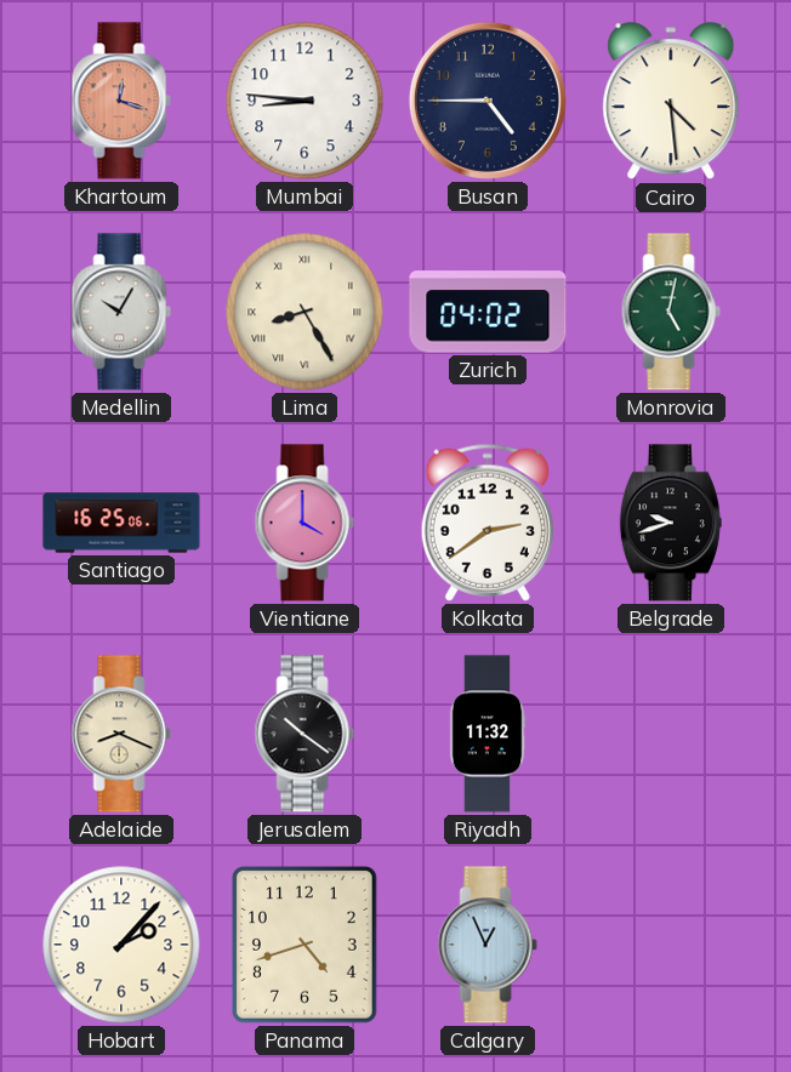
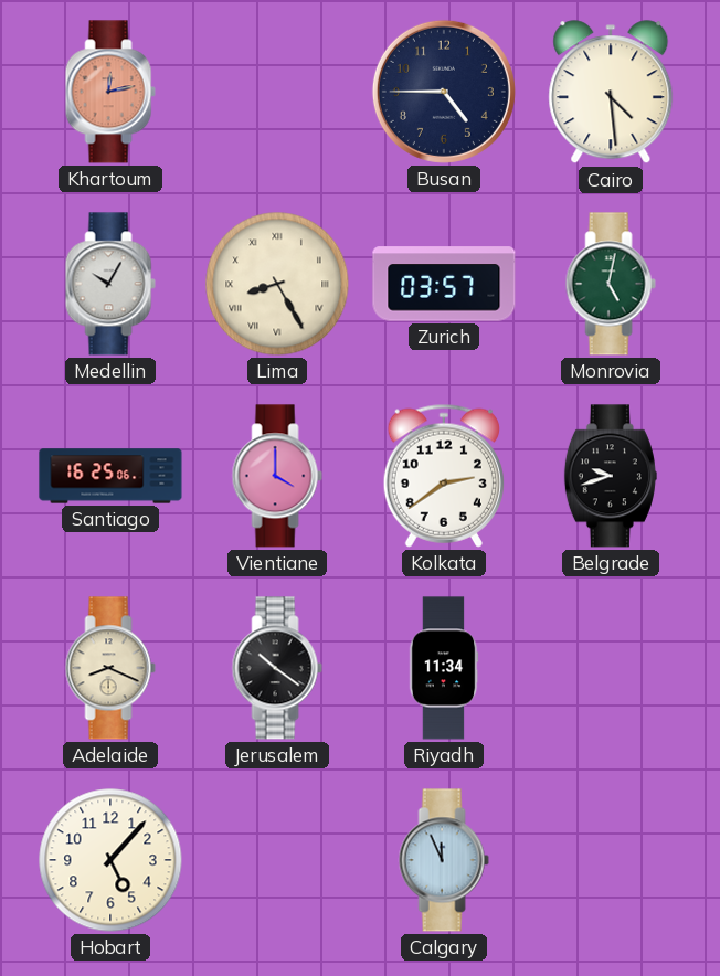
Khartoum: 12:18 -> 12:13
Mumbai: 8:46 -> none
Zurich: 04:02 -> 03:57
Riyadh: 11:32 -> 11:34
Hobart: 2:07 -> 5:07
Panama: 4:42 -> none
Calgary: 12:56 -> 11:56
